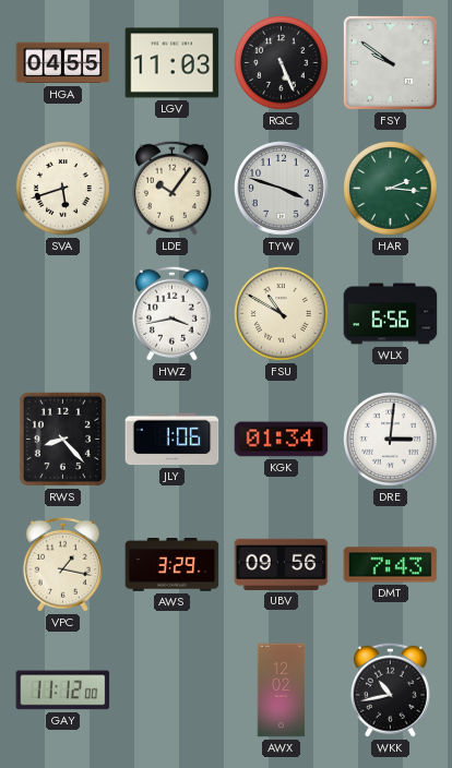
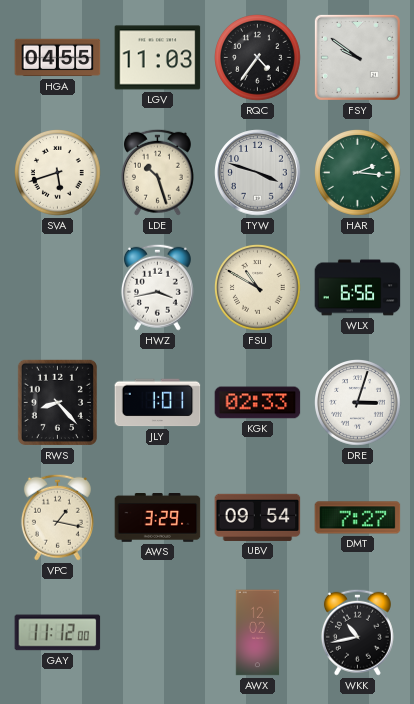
RQC: 5:26 -> 4:36
LDE: 10:06 -> 10:27
JLY: 1:06 -> 1:01
KGK: 01:34 -> 02:33
DRE: 3:01 -> 3:03
UBV: 09:56 -> 09:54
DMT: 7:43 -> 7:27
